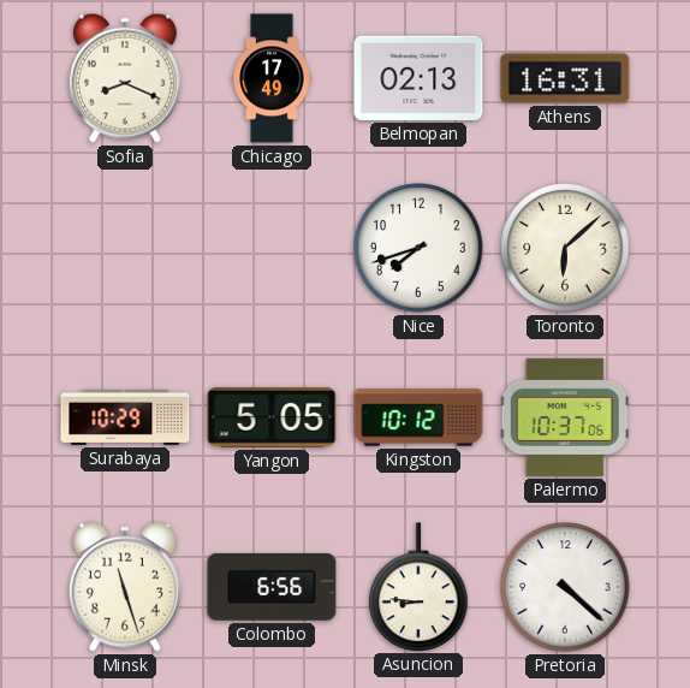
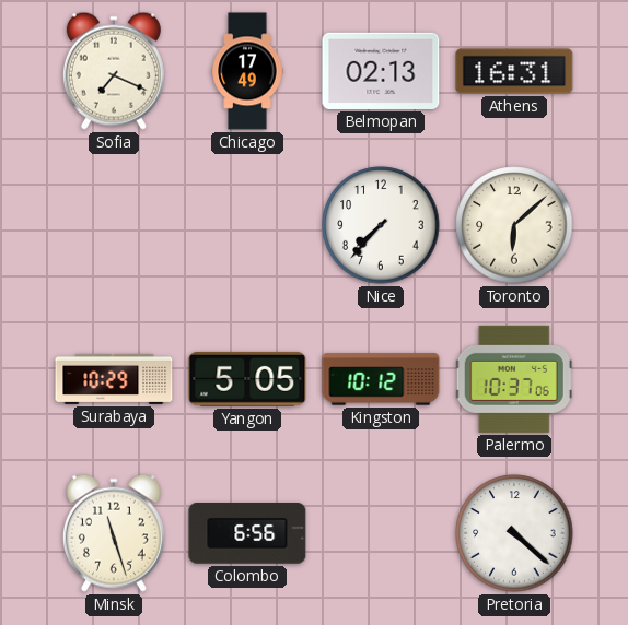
Sofia: 8:19 -> 7:19
Nice: 7:42 -> 7:37
Asuncion: 8:46 -> none
